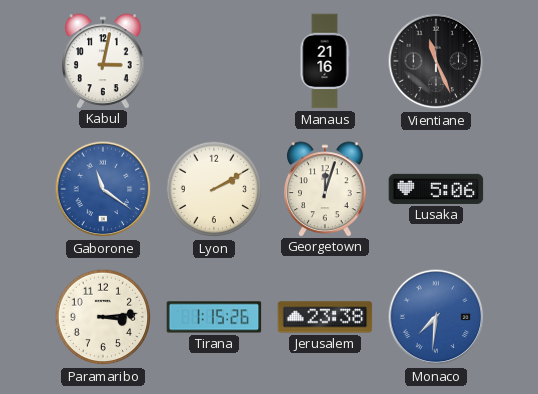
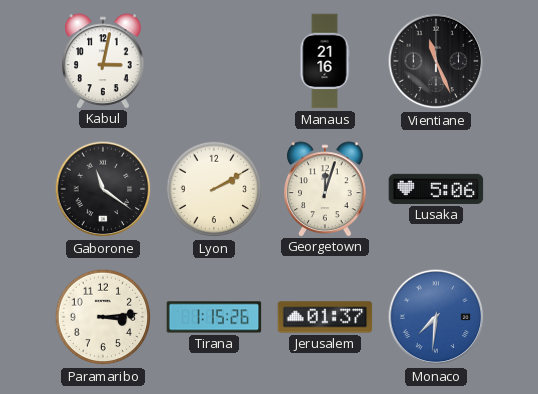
Gaborone dial: blue -> black
Jerusalem: 23:38 -> 01:37
